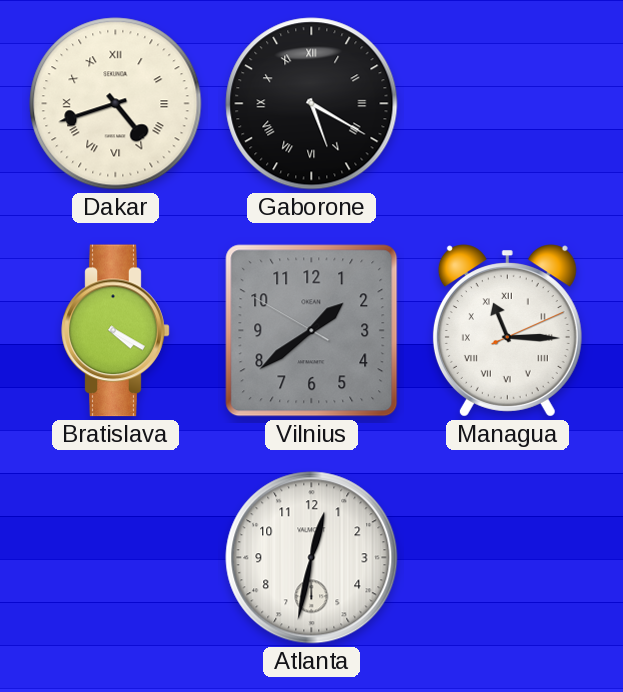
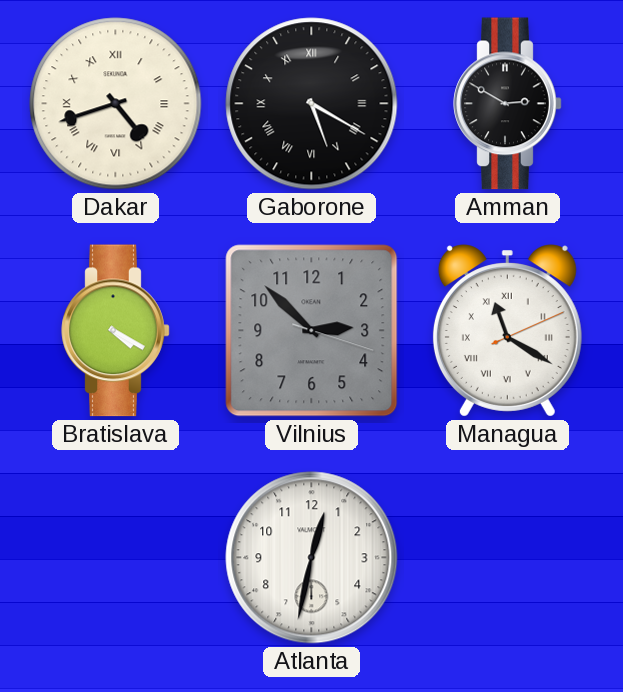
Amman: none -> 2:50
Vilnius: 1:38 -> 2:52
Managua: 11:15 -> 11:20
